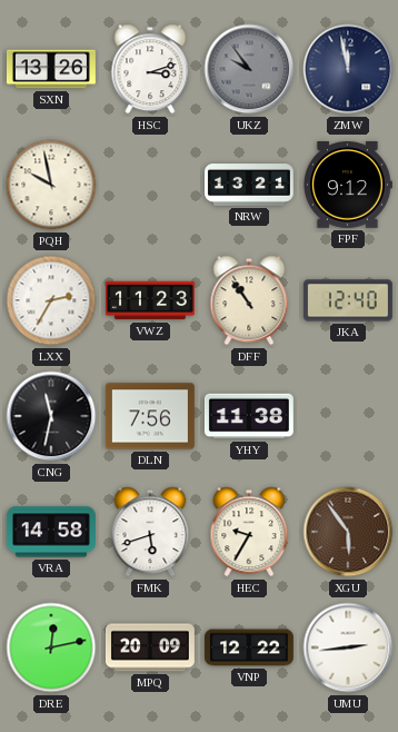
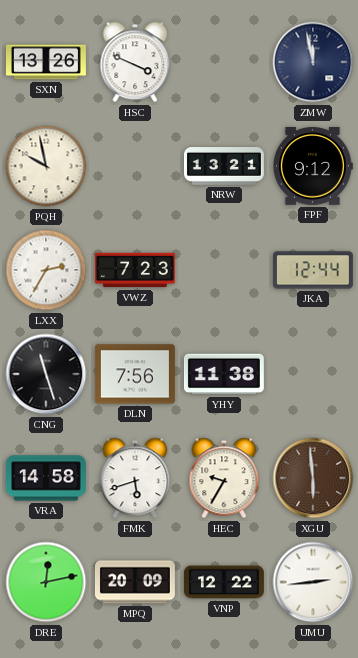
HSC: 3:12 -> 3:49
UKZ: 9:54 -> none
VWZ: 11:23 -> 7:23
DFF: 10:54 -> none
JKA: 12:40 -> 12:44
CNG: 11:32 -> 11:27
XGU: 5:54 -> 5:59
